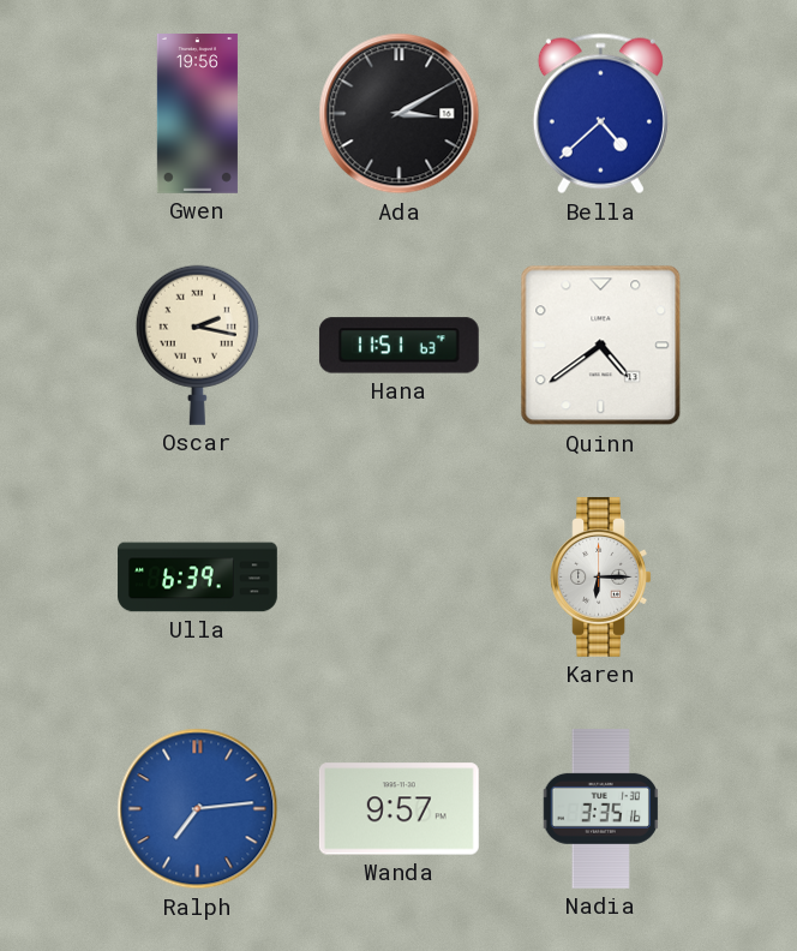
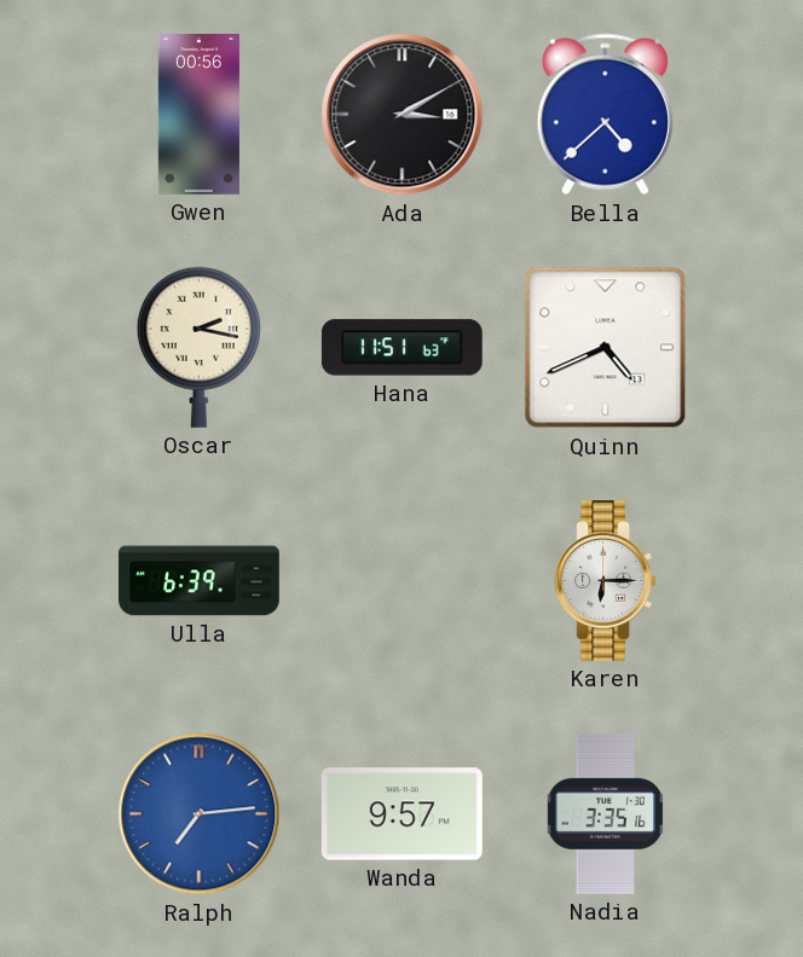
Gwen: 19:56 -> 00:56
Quinn: 4:39 -> 4:41
